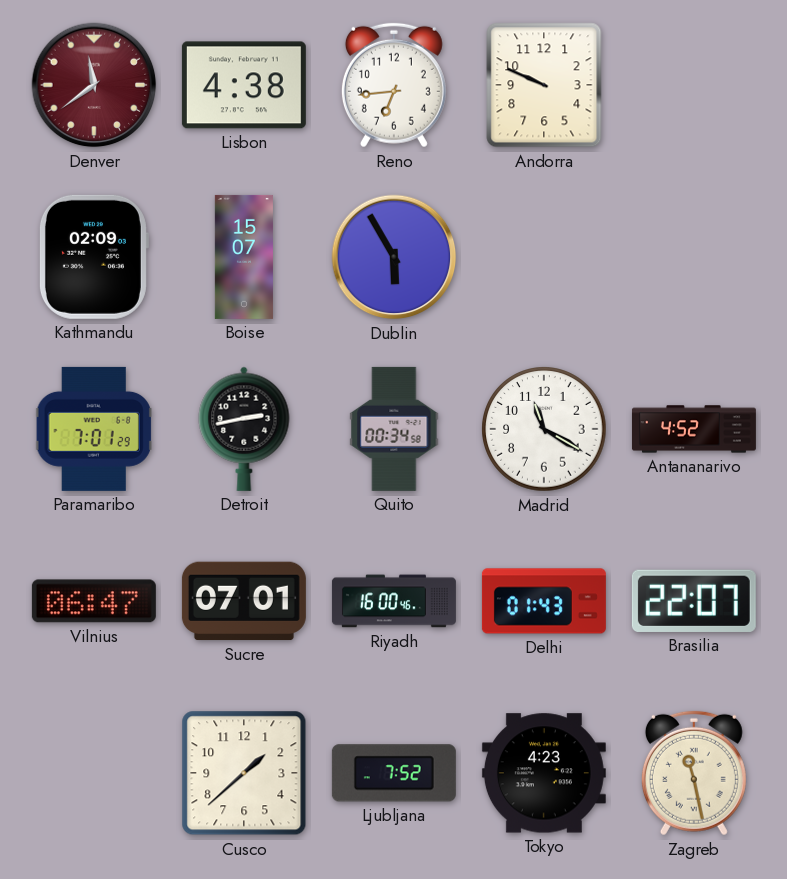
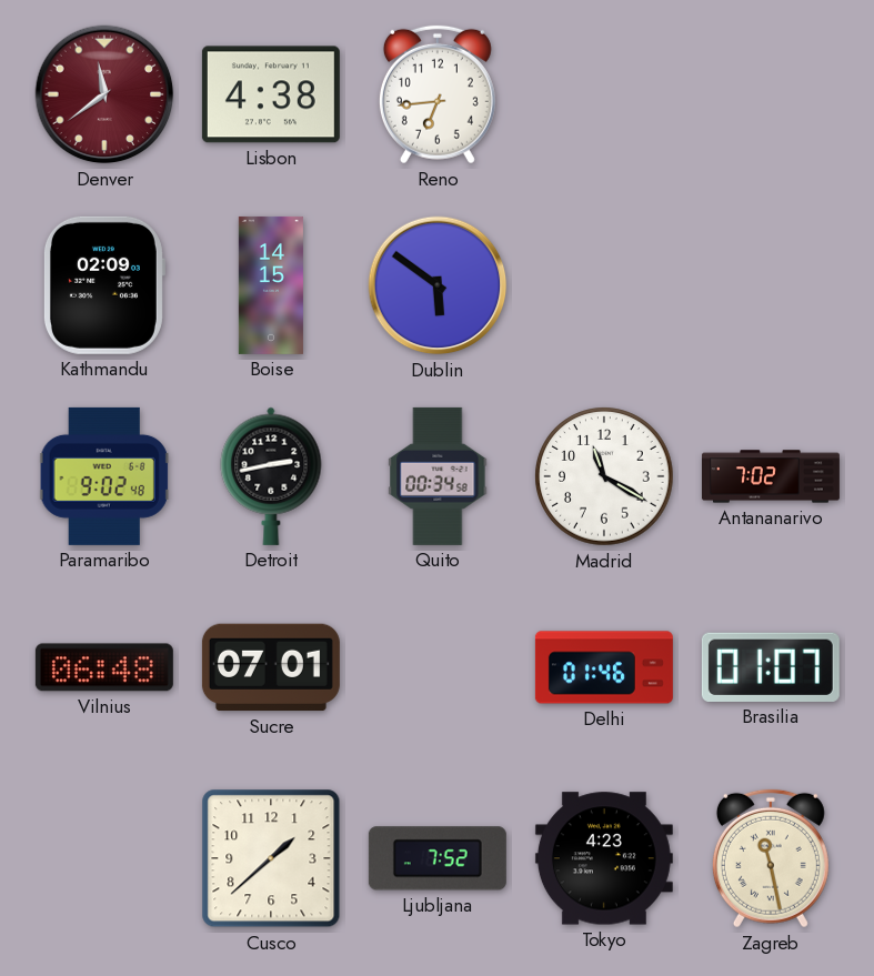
Andorra: 9:49 -> none
Boise: 15:07 -> 14:15
Dublin: 5:55 -> 5:51
Paramaribo: 7:01 -> 9:02
Antananarivo: 4:52 -> 7:02
Vilnius: 06:47 -> 06:48
Riyadh: 16:00 -> none
Delhi: 01:43 -> 01:46
Brasilia: 22:07 -> 01:07
